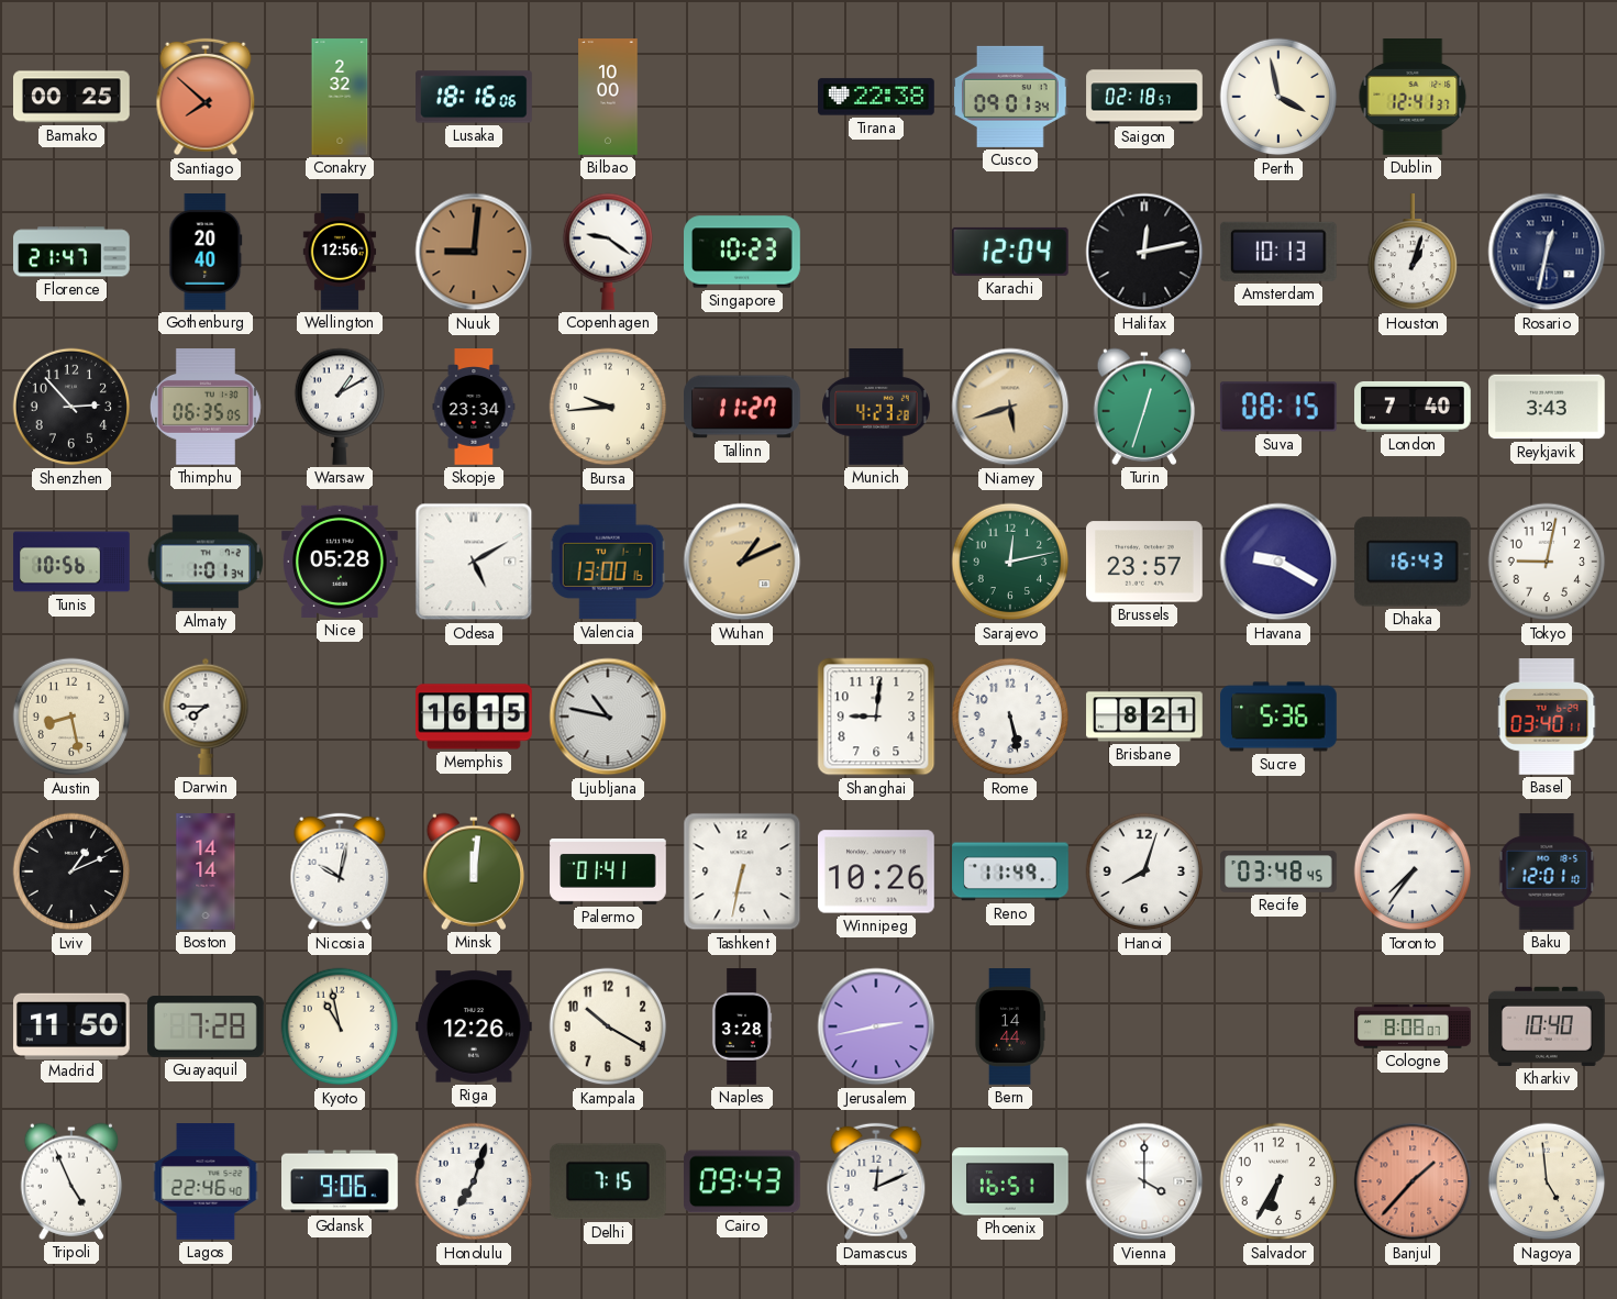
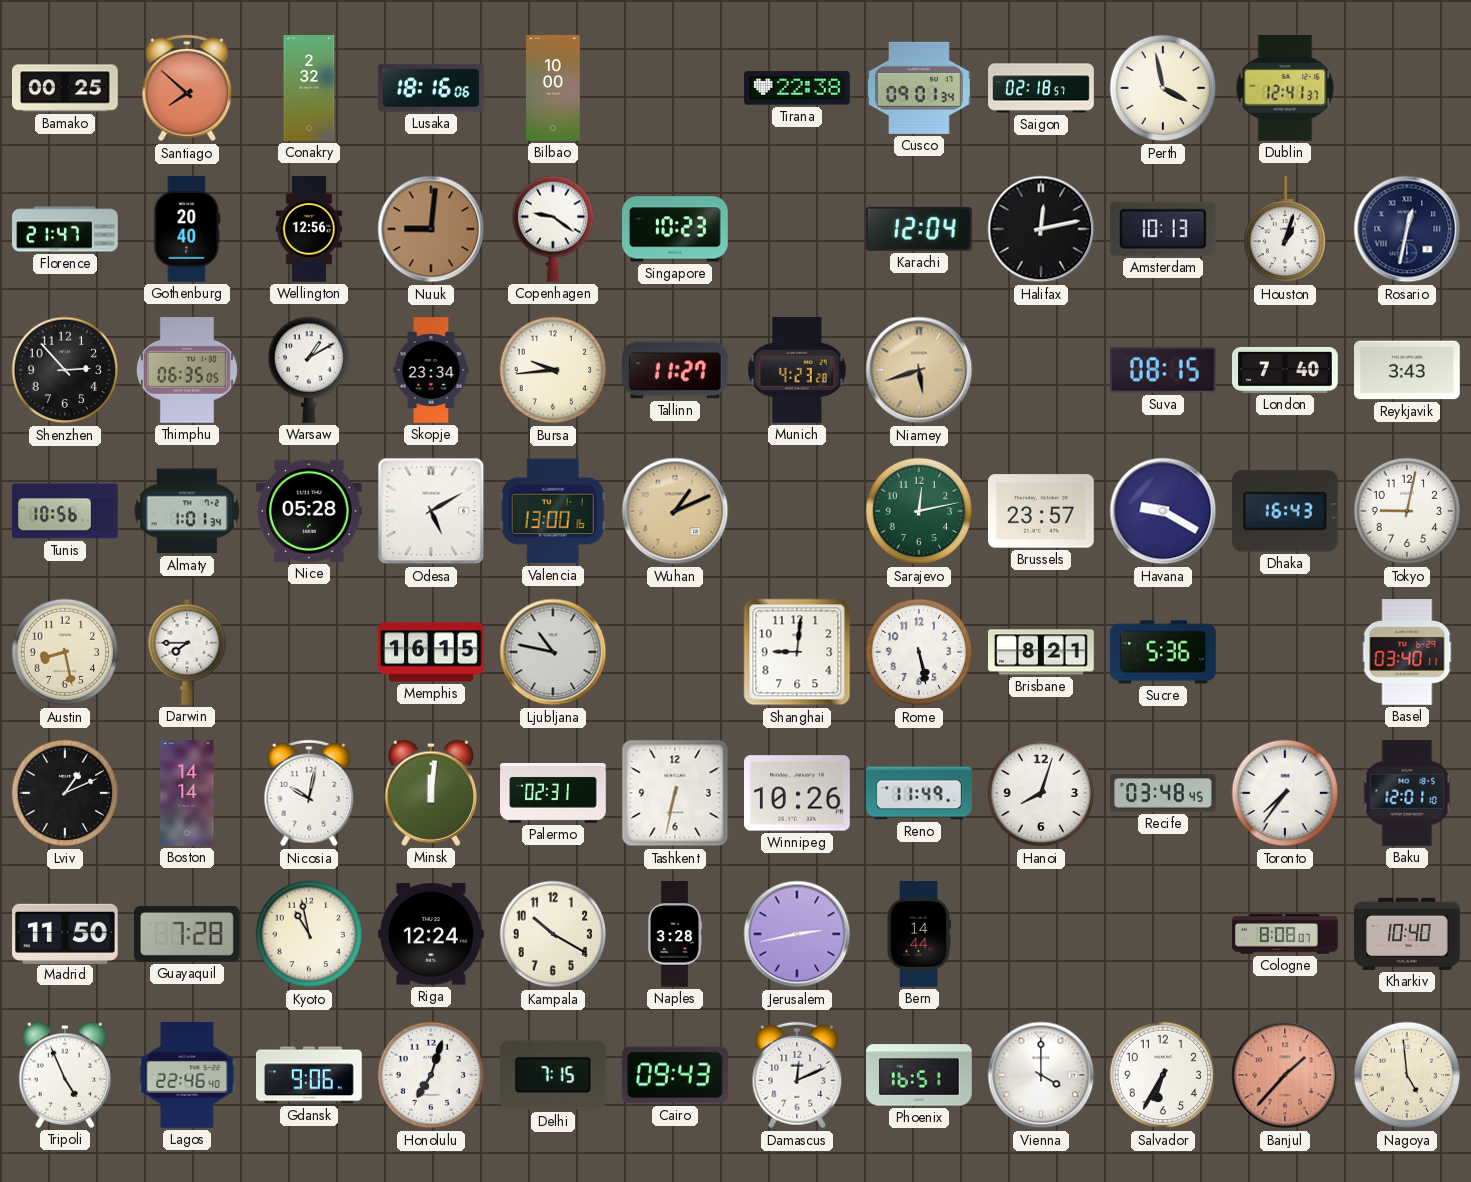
Turin: 12:33 -> none
Palermo: 01:41 -> 02:31
Riga: 12:26 -> 12:24
